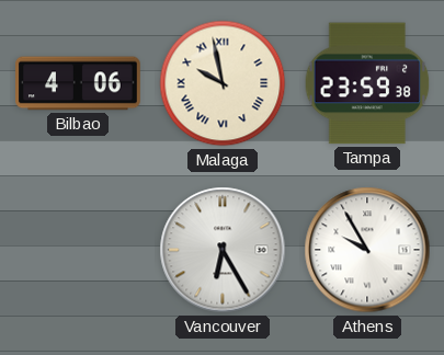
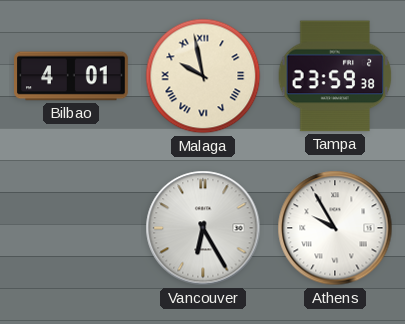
Bilbao: 4:06 -> 4:01
